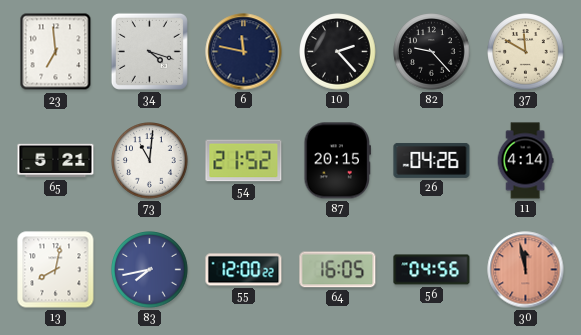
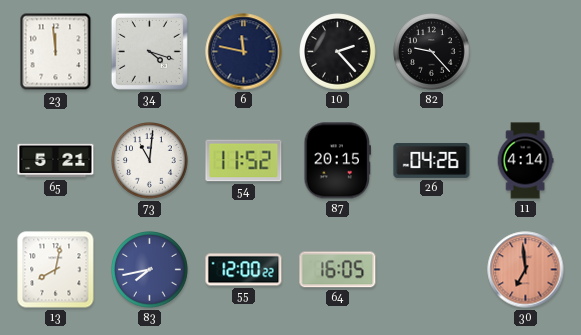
23: 6:59 -> 11:59
37: 11:50 -> none
54: 21:52 -> 11:52
56: 04:56 -> none
30: 11:58 -> 6:59
